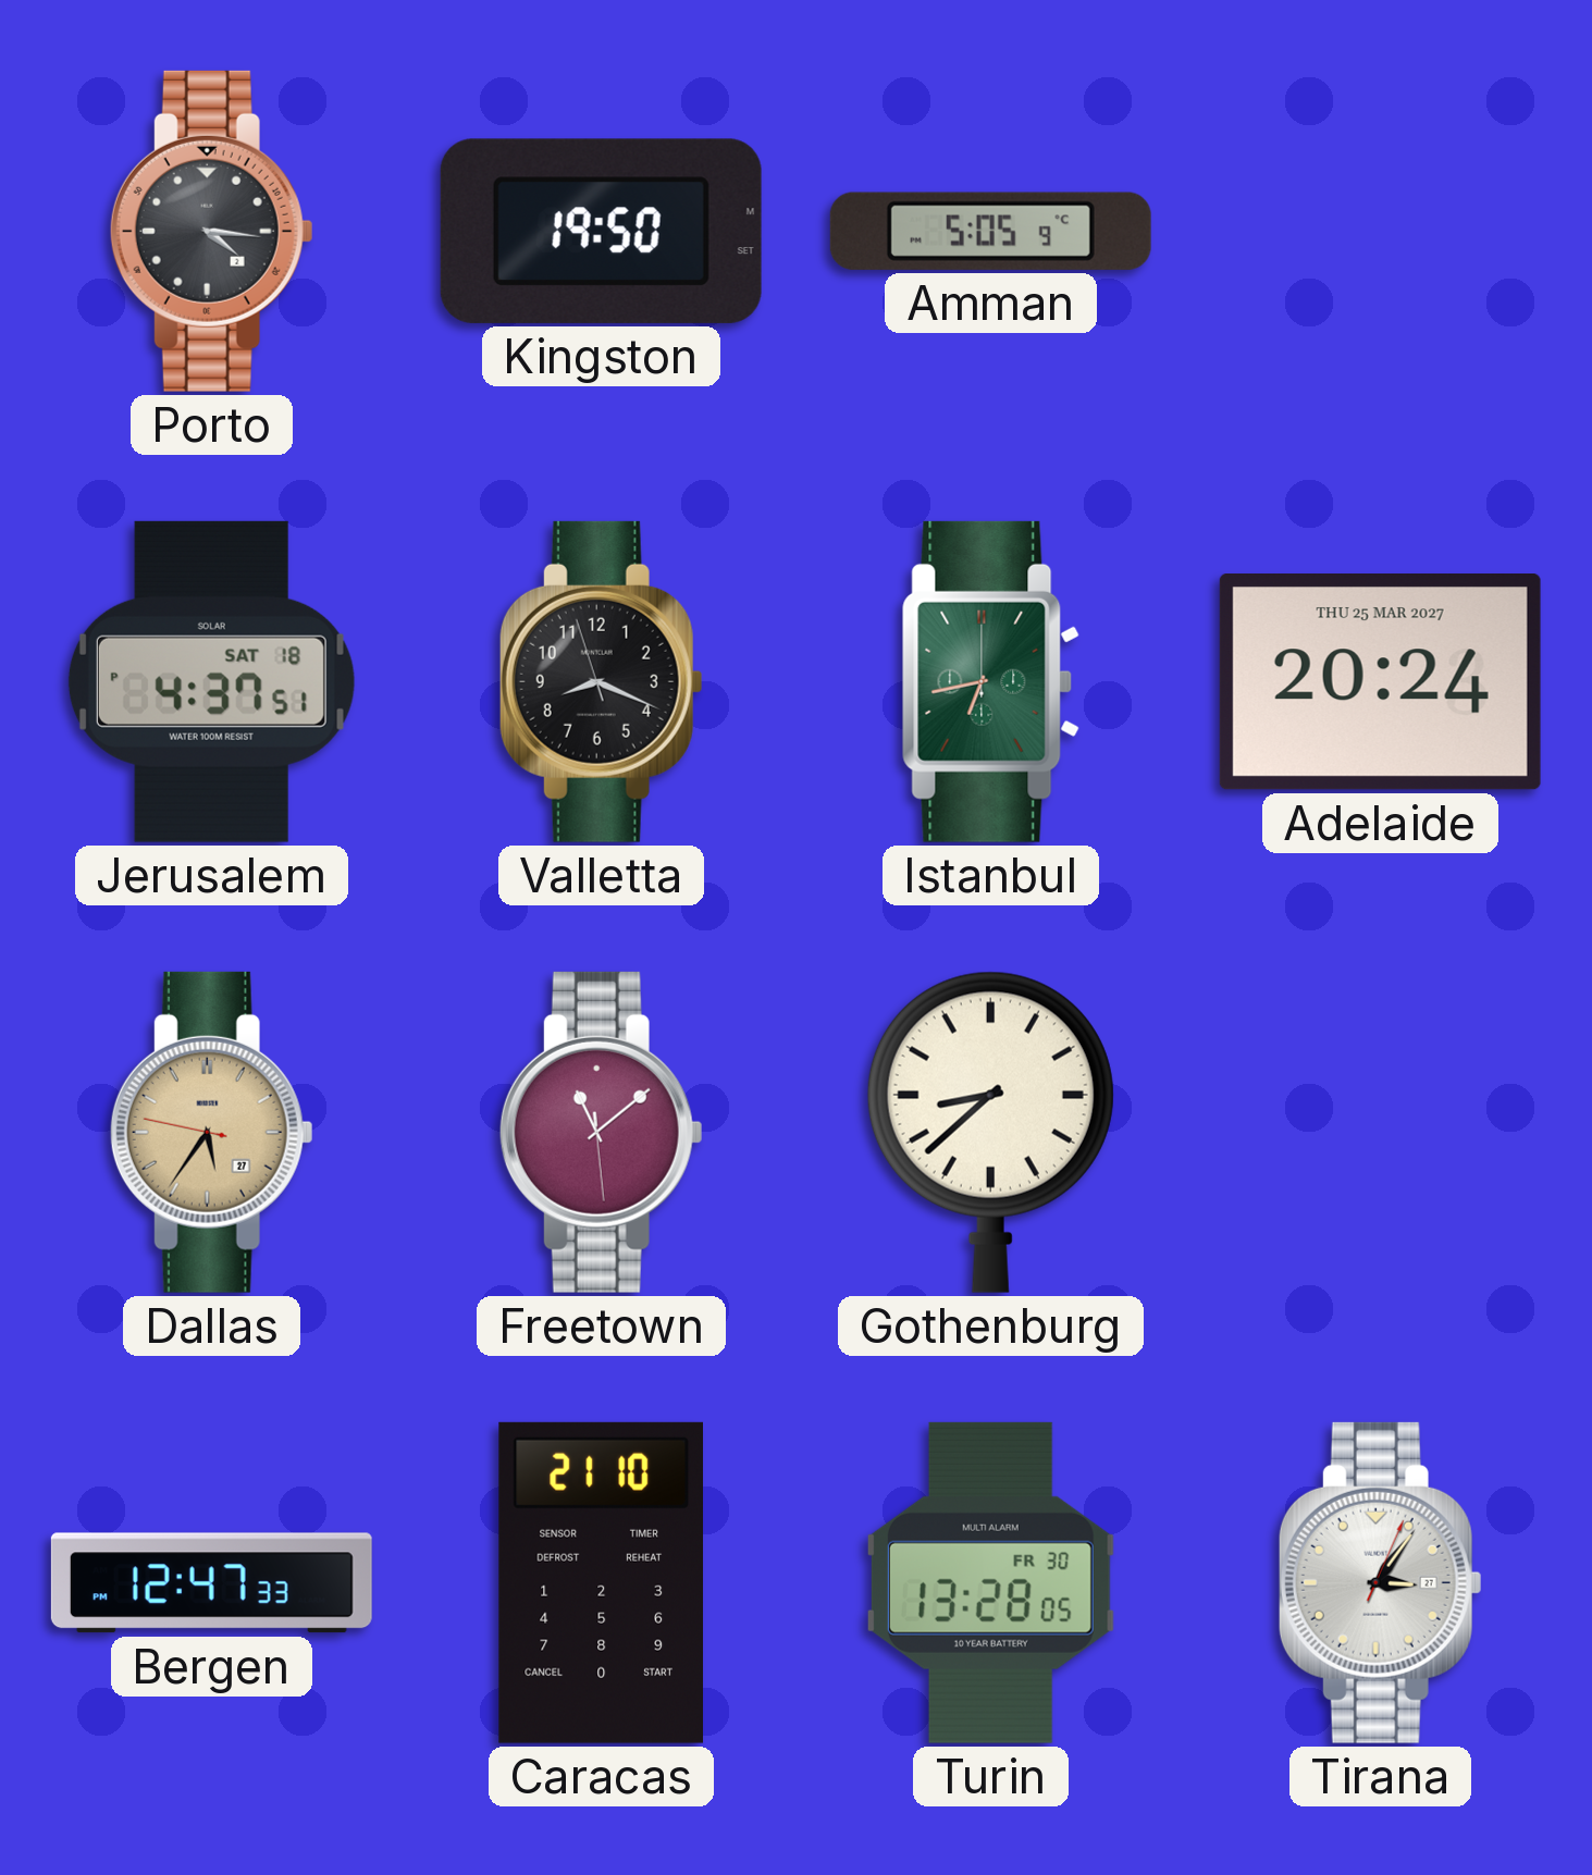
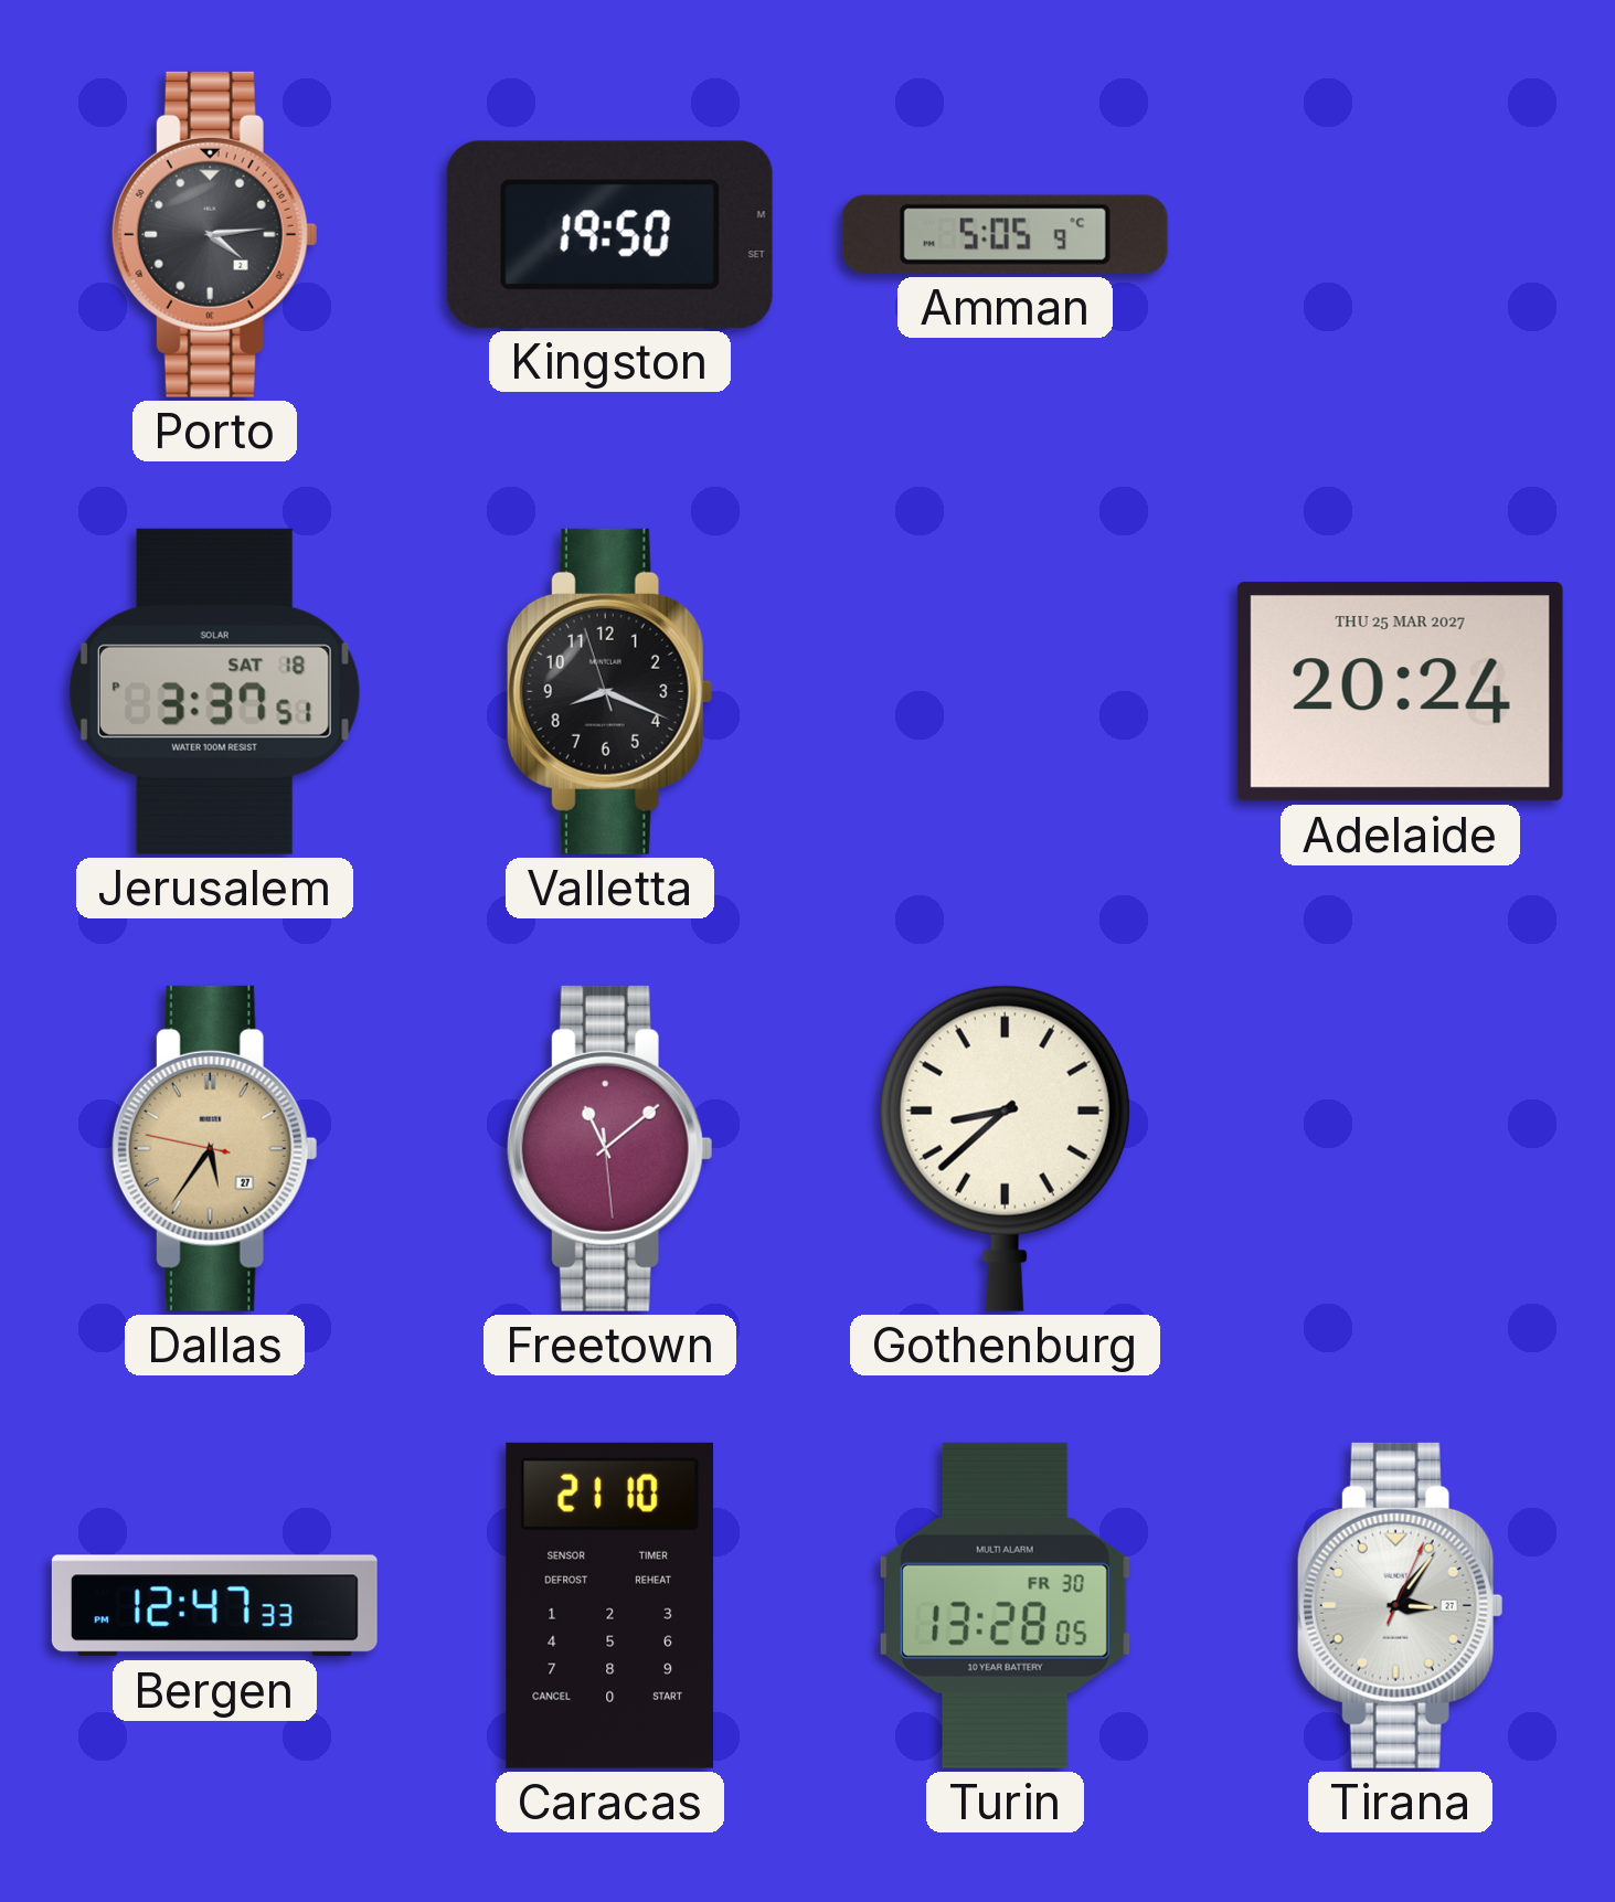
Porto: 4:16 -> 4:14
Jerusalem: 4:37 -> 3:37
Istanbul: 6:43 -> none
